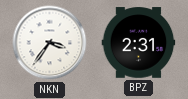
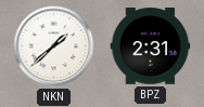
NKN: 3:36 -> 1:38
